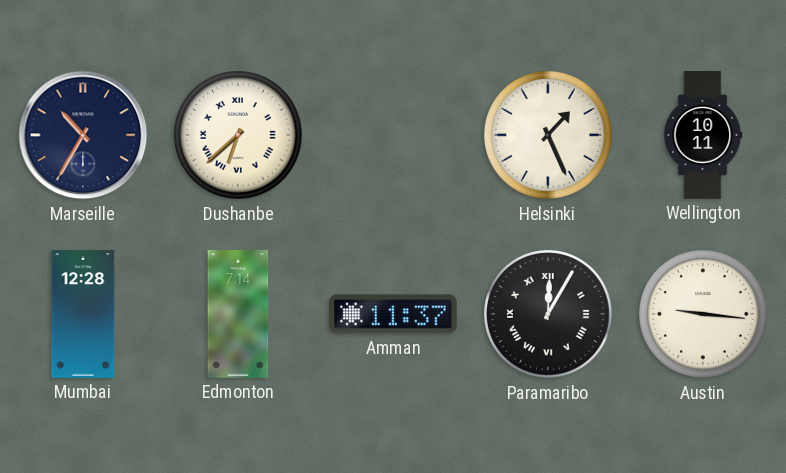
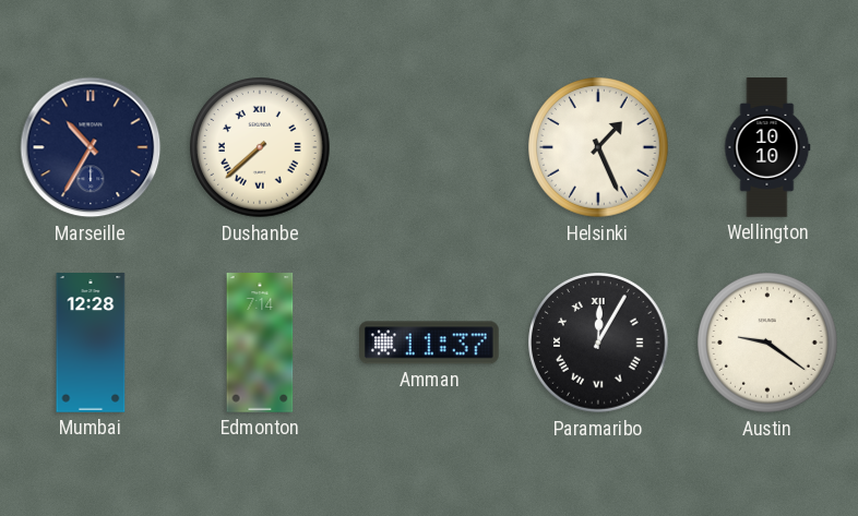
Dushanbe: 6:38 -> 7:38
Wellington: 10:11 -> 10:10
Austin: 9:16 -> 9:21
